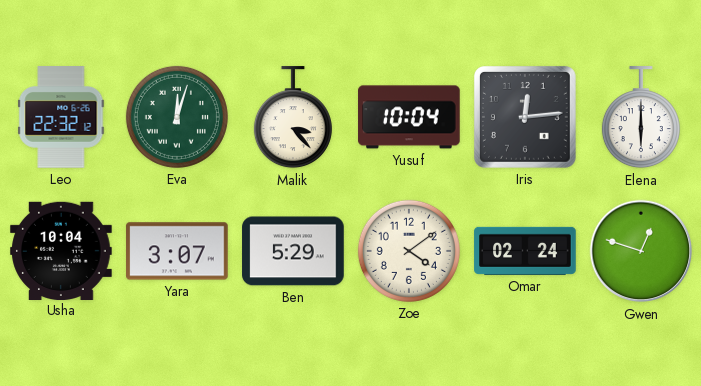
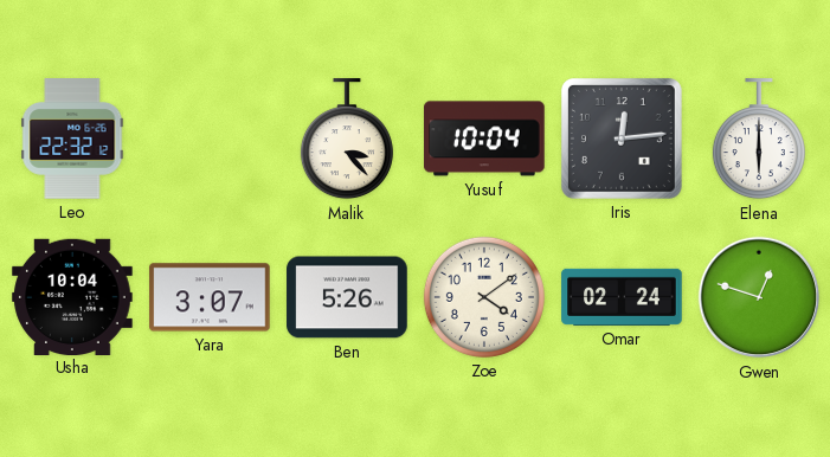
Eva: 12:03 -> none
Ben: 5:29 -> 5:26
